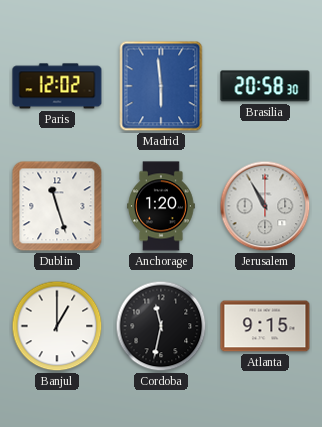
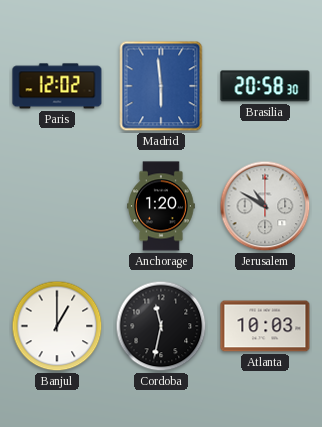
Dublin: 11:27 -> none
Jerusalem: 10:55 -> 10:50
Atlanta: 9:15 -> 10:03
